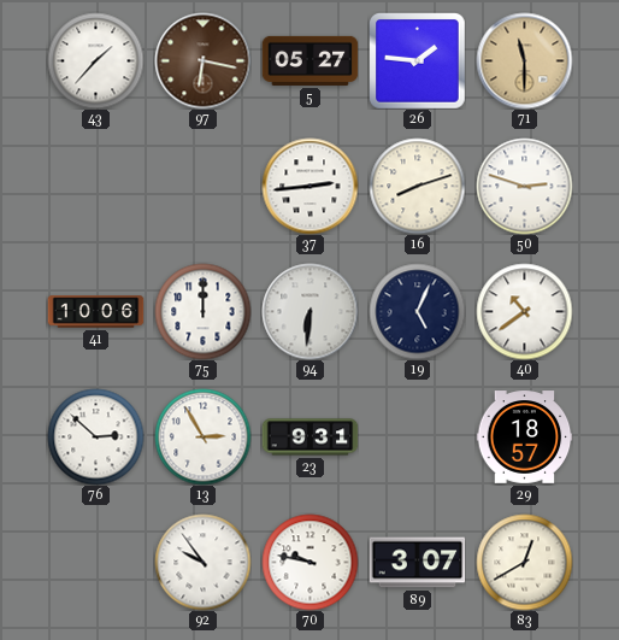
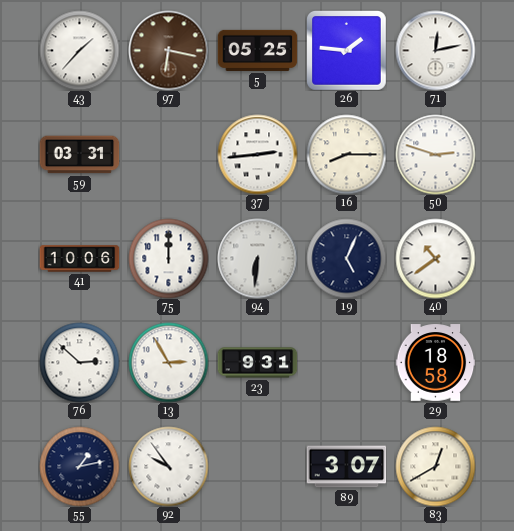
5: 05:27 -> 05:25
71: 11:30 -> 12:13
71 dial: champagne -> white
59: none -> 03:31
16: 8:12 -> 8:15
29: 18:57 -> 18:58
55: none -> 1:13
70: 9:47 -> none
